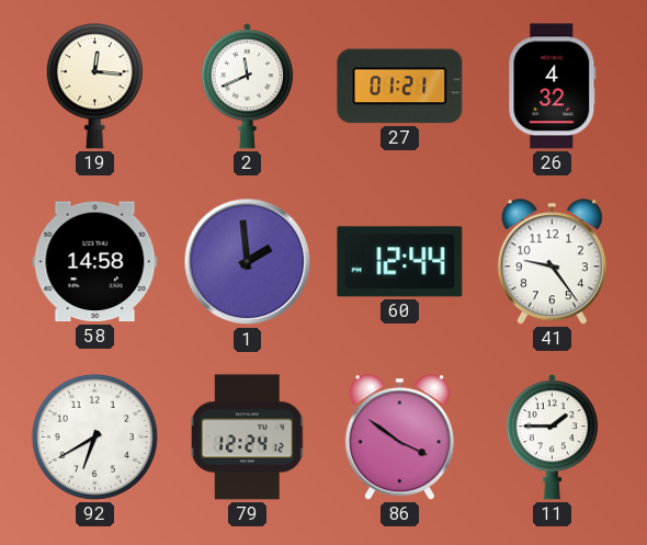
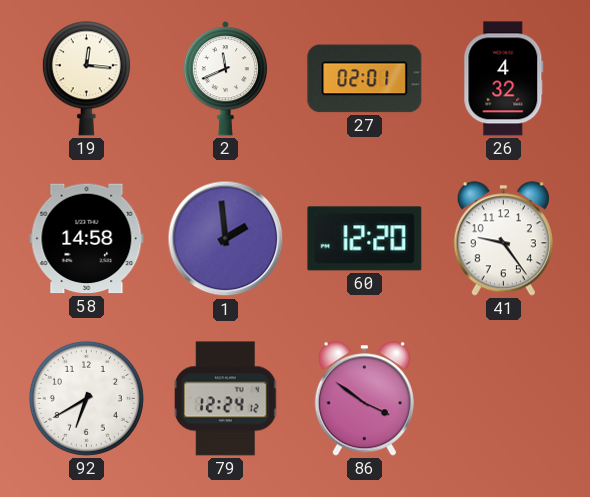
27: 01:21 -> 02:01
60: 12:44 -> 12:20
11: 1:45 -> none
